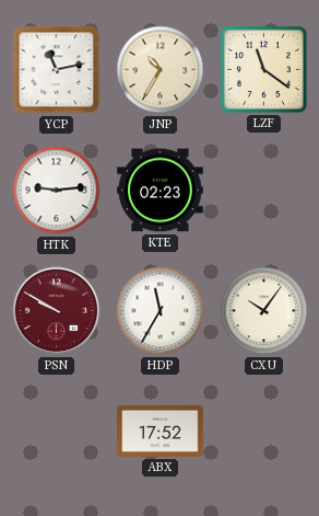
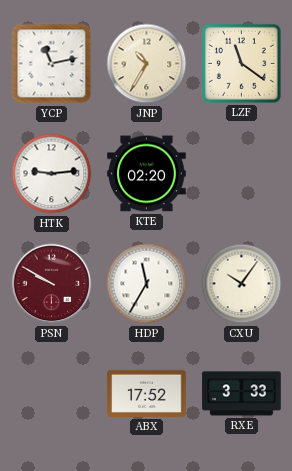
KTE: 02:23 -> 02:20
RXE: none -> 3:33
